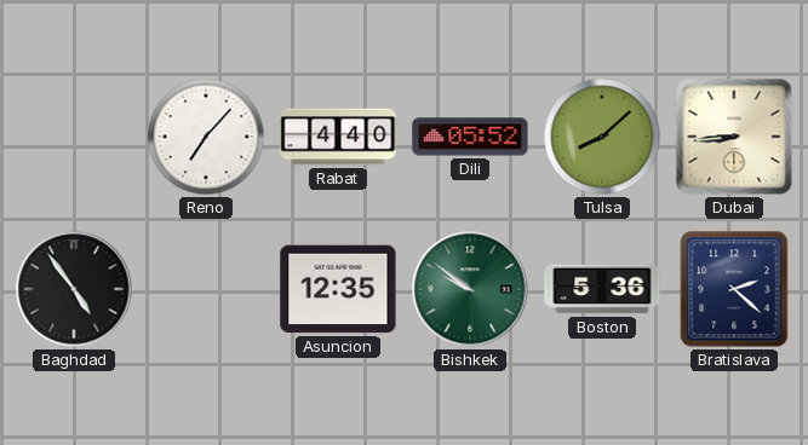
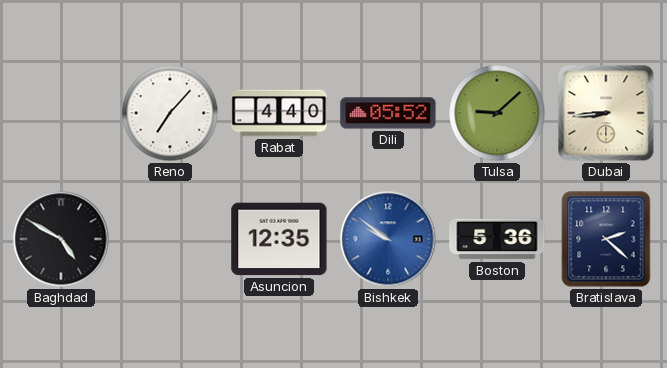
Tulsa: 8:08 -> 9:08
Baghdad: 4:54 -> 4:50
Bishkek dial: green -> blue
